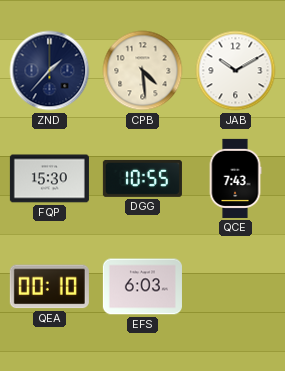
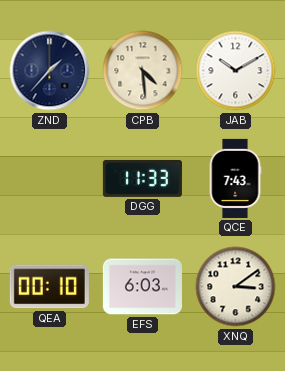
FQP: 15:30 -> none
DGG: 10:55 -> 11:33
XNQ: none -> 3:09
